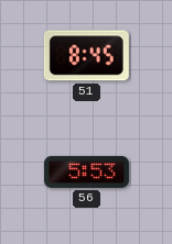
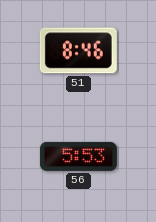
51: 8:45 -> 8:46
